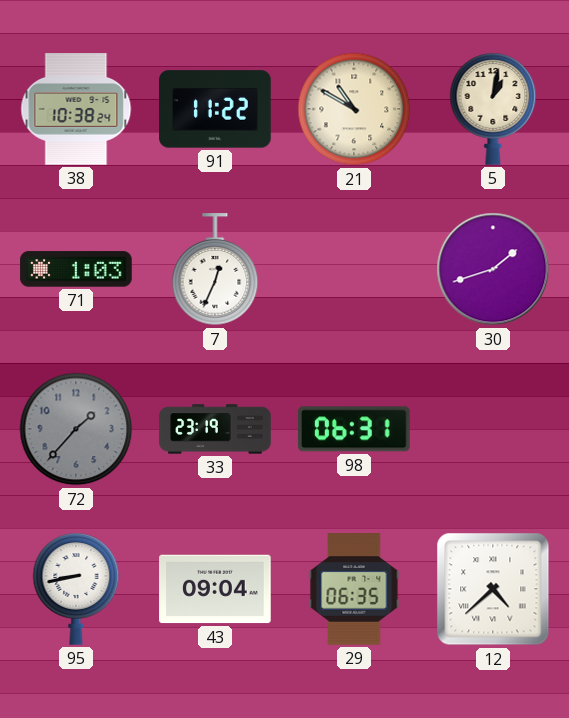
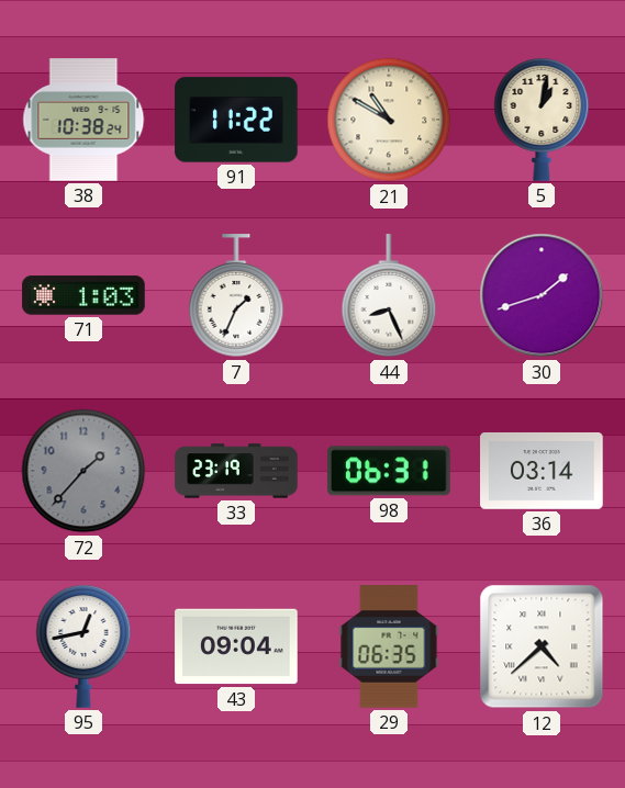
7: 12:34 -> 1:34
44: none -> 8:26
36: none -> 03:14
95: 8:43 -> 12:43
